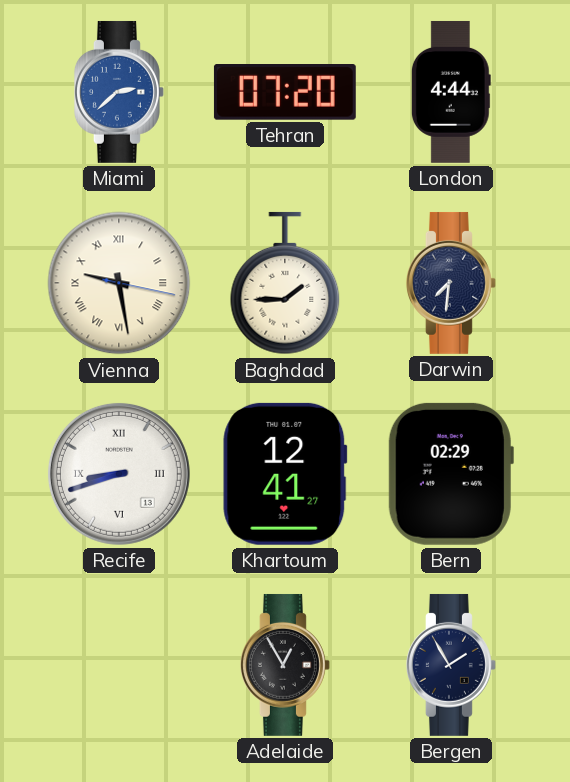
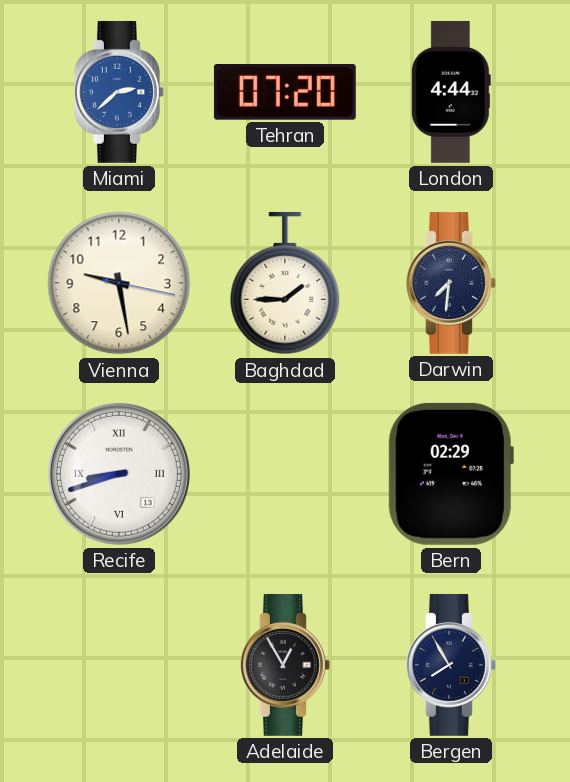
Vienna numerals: Roman -> Arabic
Khartoum: 12:41 -> none
Bergen: 1:55 -> 7:55
